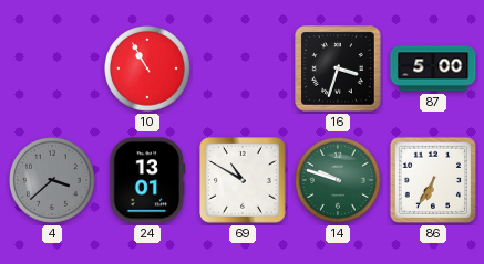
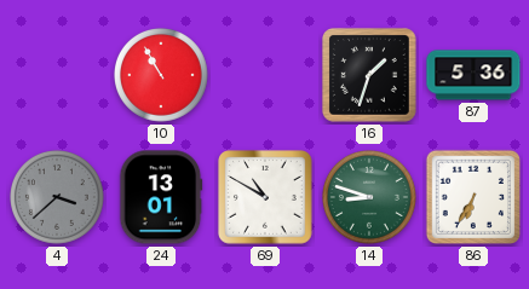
16: 3:33 -> 1:33
87: 5:00 -> 5:36
14: 9:48 -> 8:48
